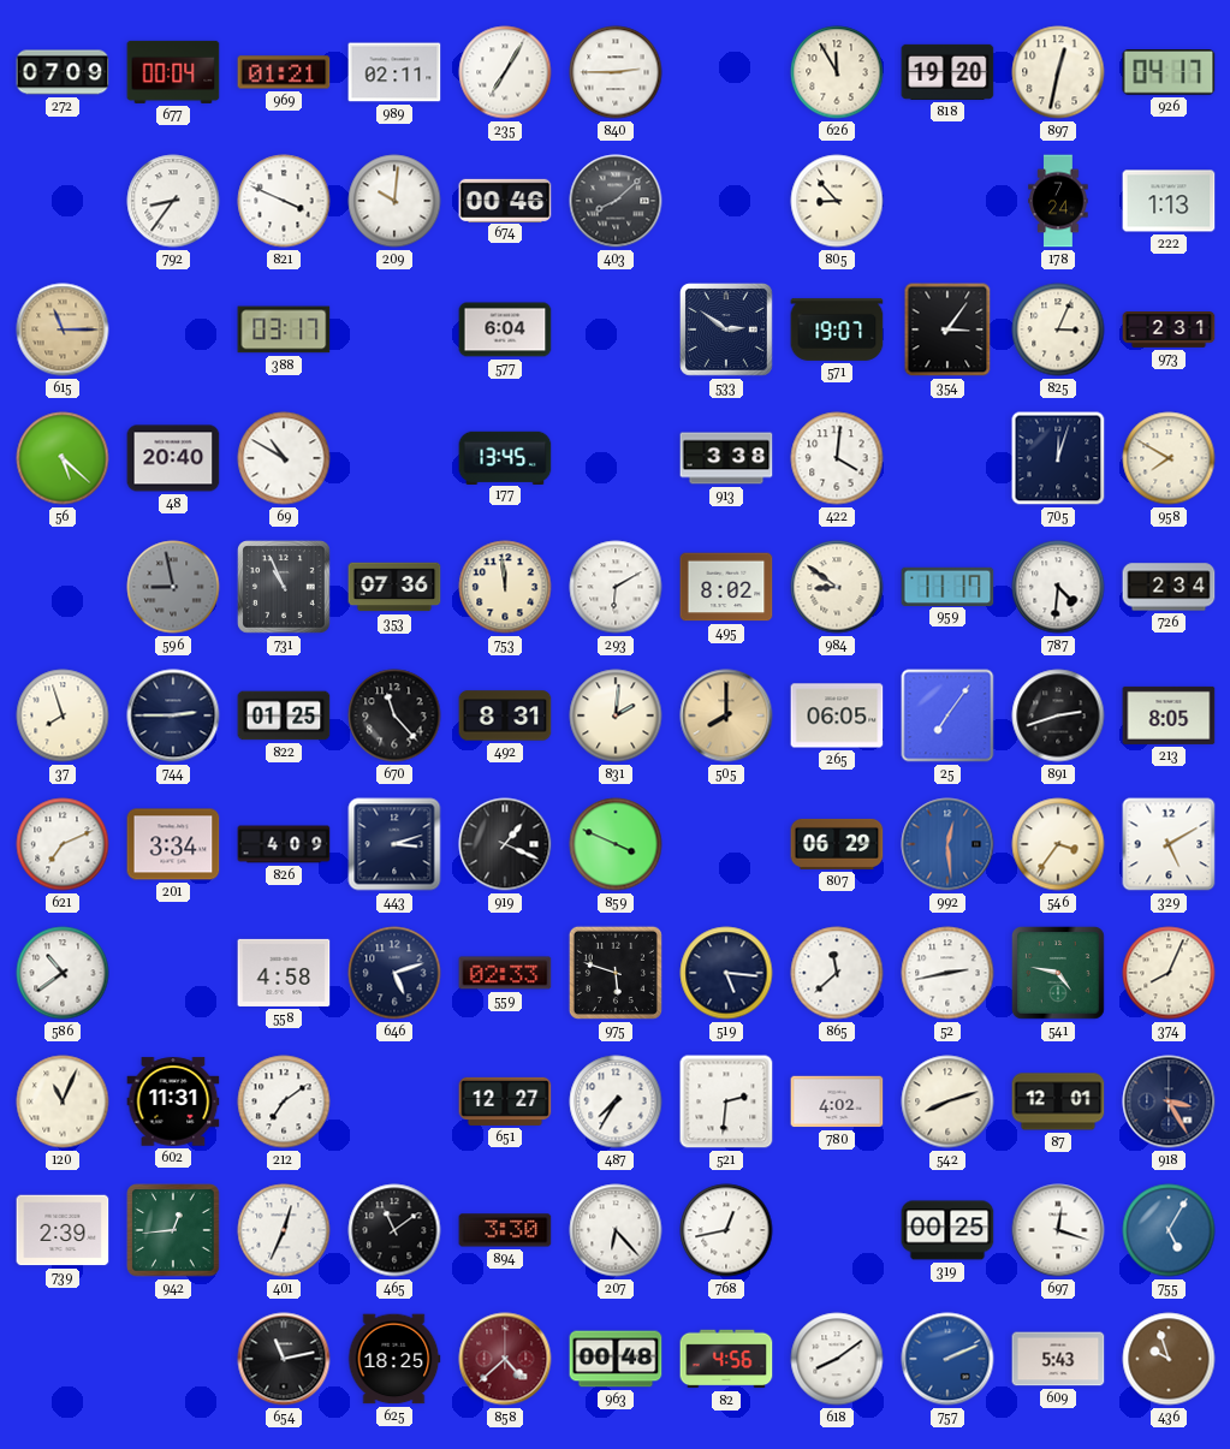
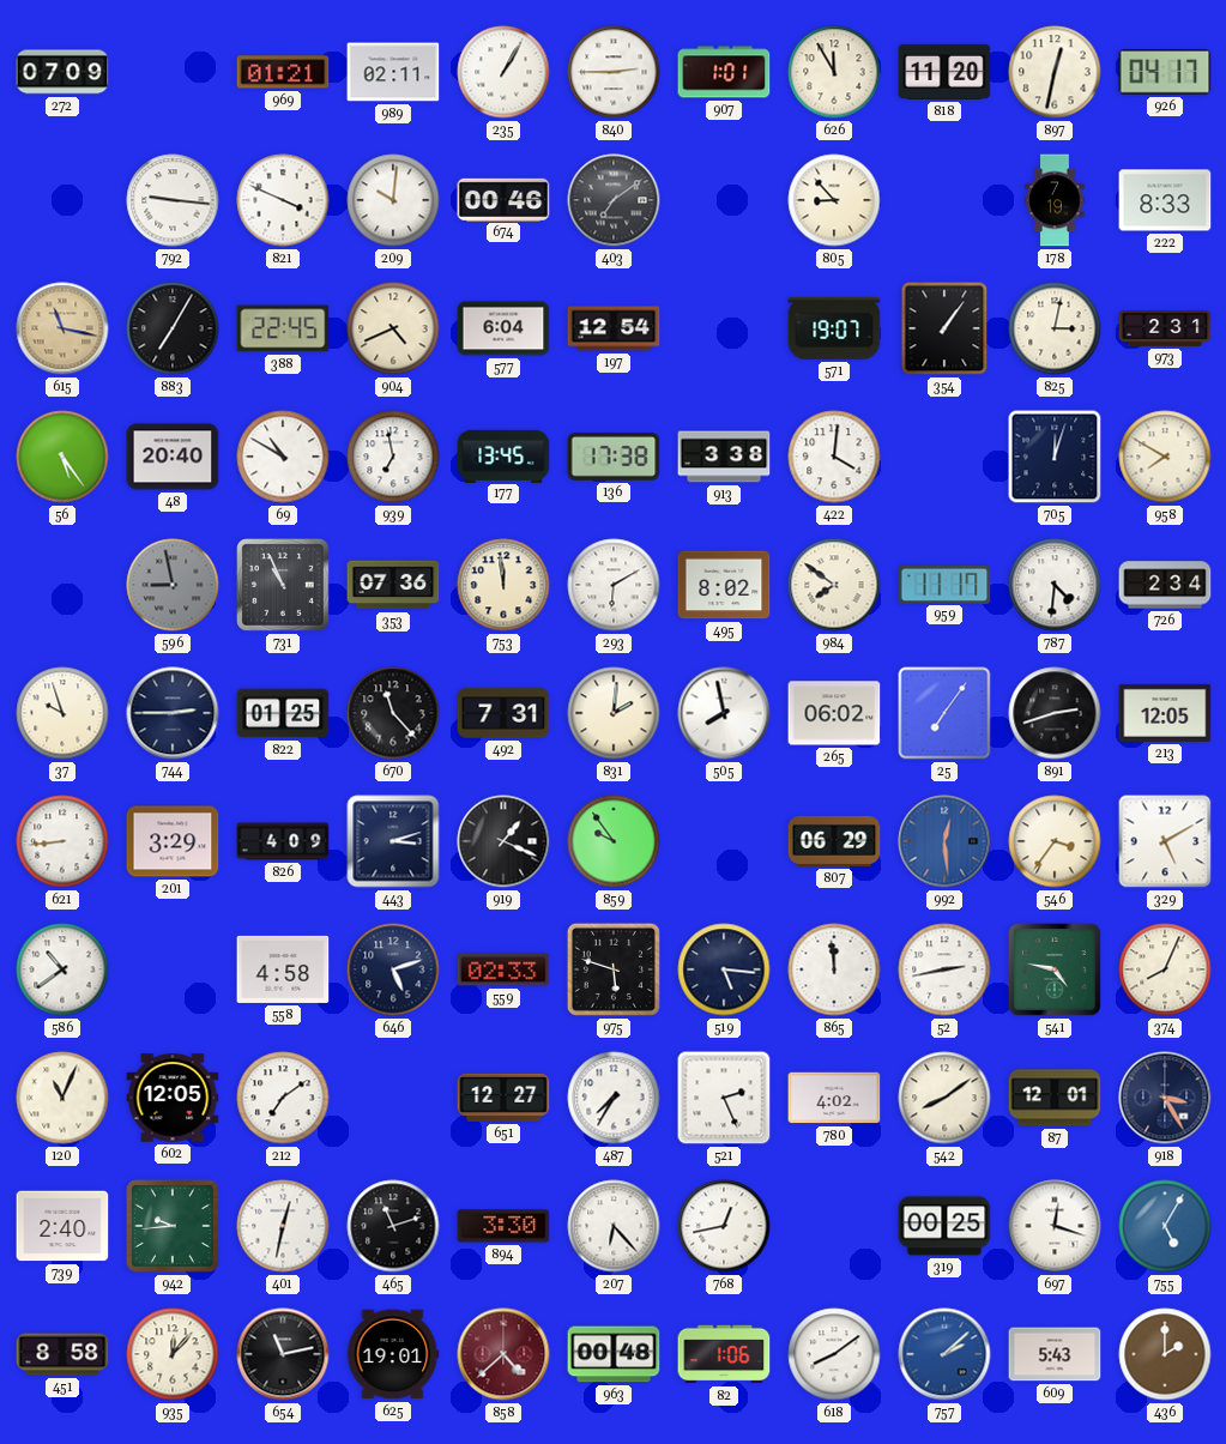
677: 00:04 -> none
235: 7:05 -> 1:05
907: none -> 1:01
818: 19:20 -> 11:20
792: 8:36 -> 9:16
403: 8:08 -> 7:09
178: 7:24 -> 7:19
222: 1:13 -> 8:33
615: 11:15 -> 11:17
883: none -> 7:05
388: 03:17 -> 22:45
904: none -> 4:41
197: none -> 12:54
533: 2:51 -> none
354: 3:06 -> 1:06
825: 3:04 -> 3:02
56: 5:22 -> 5:24
939: none -> 6:58
136: none -> 17:38
984: 8:51 -> 7:51
37: 7:57 -> 9:57
492: 8:31 -> 7:31
505: 8:00 -> 7:58
505 dial: champagne -> white
265: 06:05 -> 06:02
213: 8:05 -> 12:05
621: 7:11 -> 8:44
201: 3:34 -> 3:29
859: 3:49 -> 9:54
865: 11:38 -> 11:59
602: 11:31 -> 12:05
521: 2:31 -> 2:26
542: 8:12 -> 8:09
739: 2:39 -> 2:40
942: 12:44 -> 9:44
401: 12:34 -> 12:32
465: 11:09 -> 11:12
451: none -> 8:58
935: none -> 12:07
625: 18:25 -> 19:01
82: 4:56 -> 1:06
757: 2:11 -> 2:08
436: 9:57 -> 2:00
